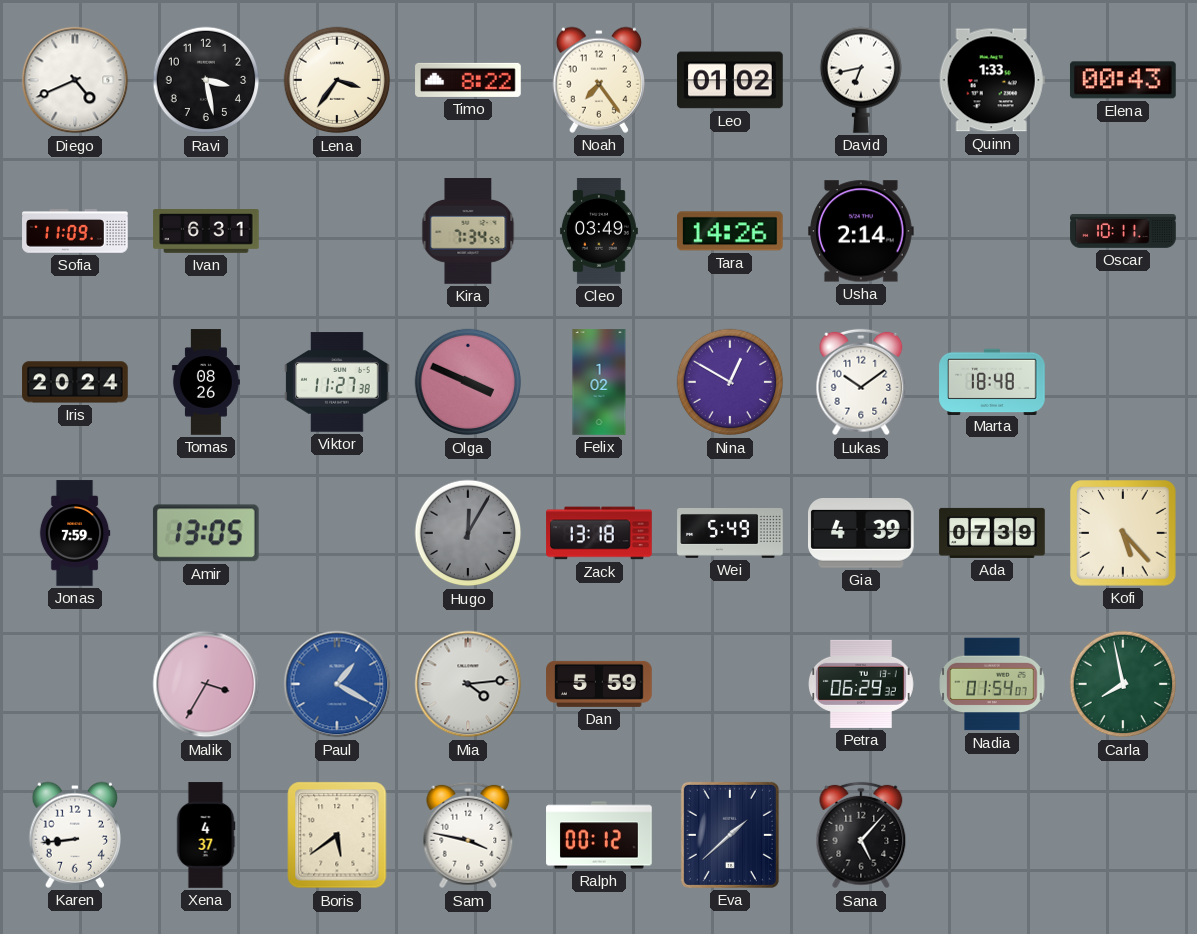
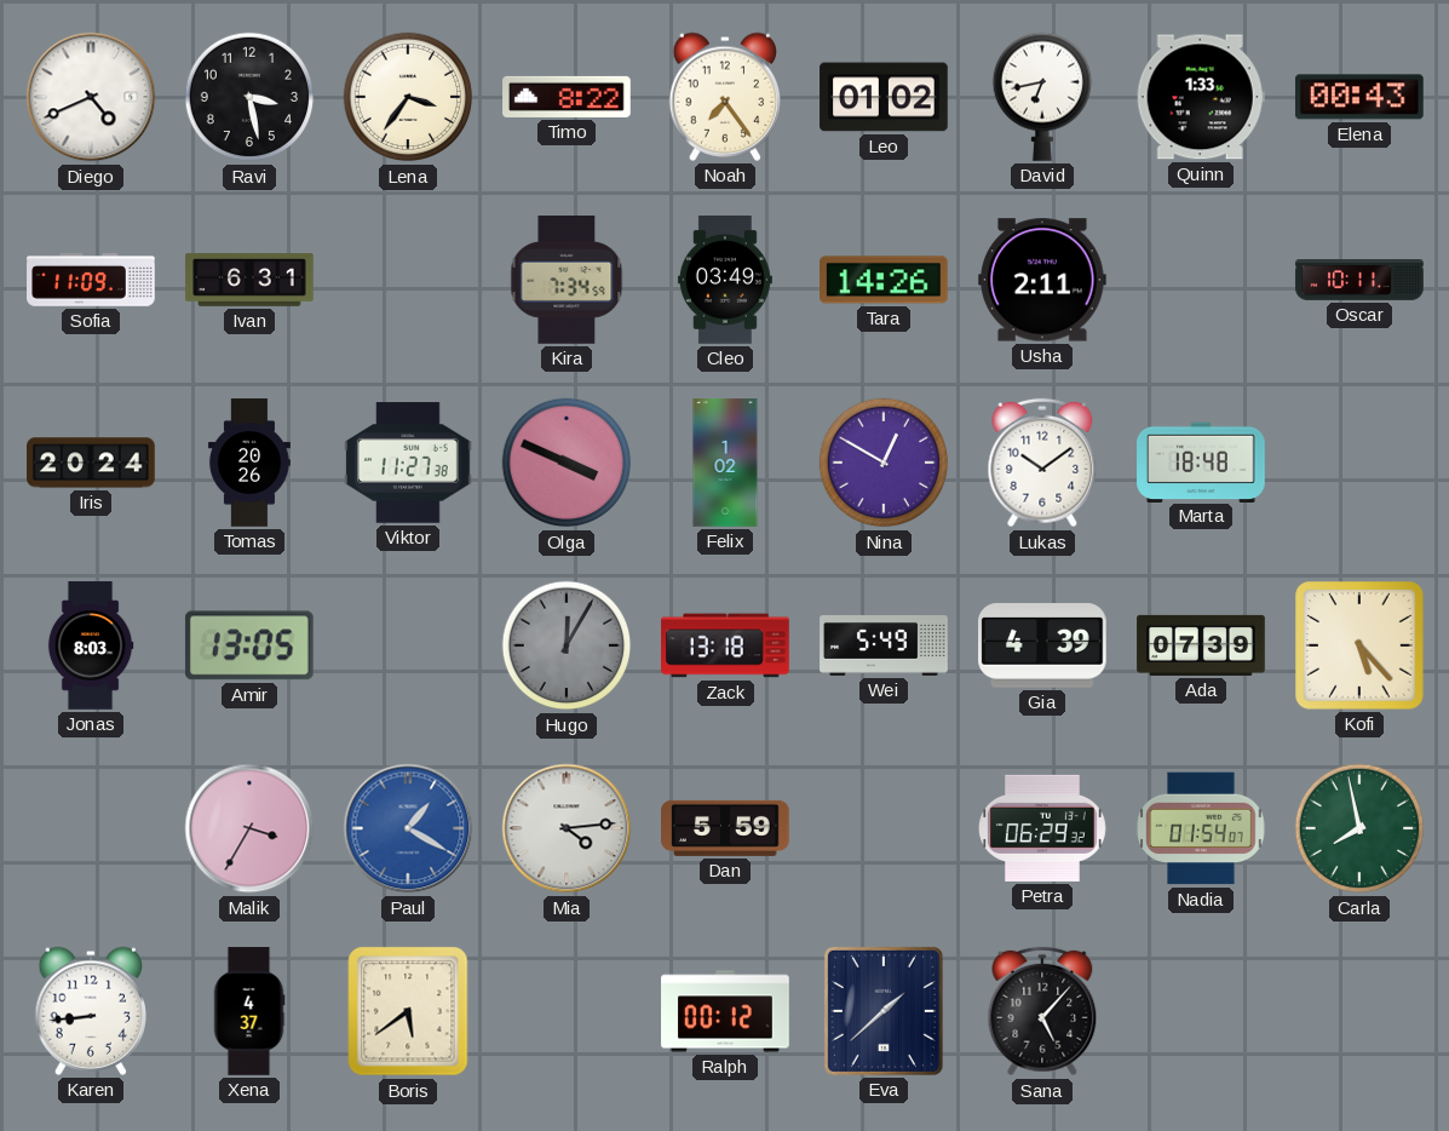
Usha: 2:14 -> 2:11
Tomas: 08:26 -> 20:26
Jonas: 7:59 -> 8:03
Sam: 3:47 -> none
